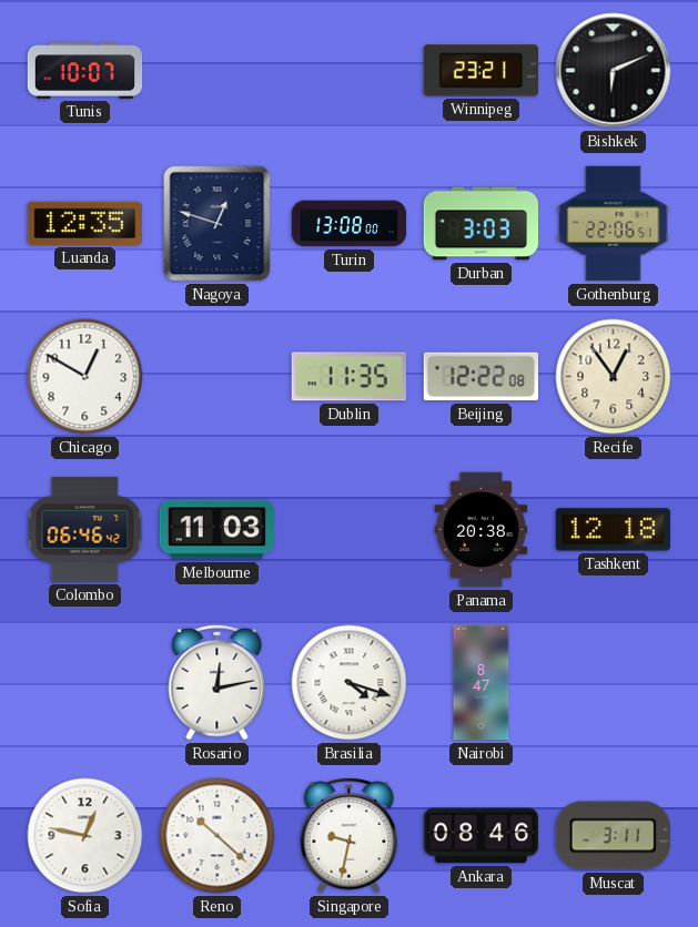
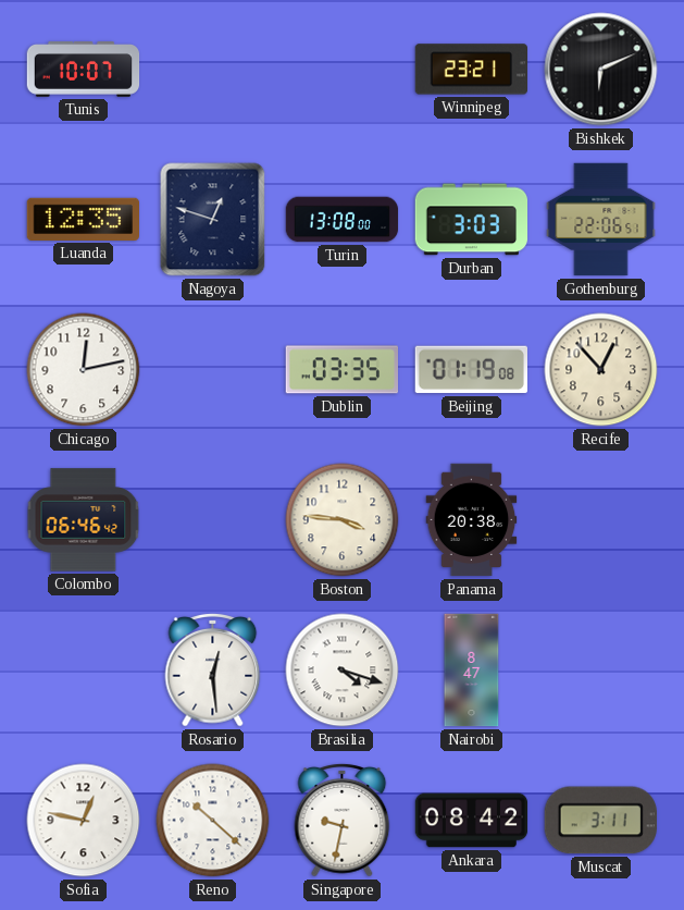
Chicago: 12:50 -> 12:13
Dublin: 11:35 -> 03:35
Beijing: 12:22 -> 01:19
Recife: 12:54 -> 12:53
Melbourne: 11:03 -> none
Boston: none -> 3:46
Tashkent: 12:18 -> none
Rosario: 12:13 -> 12:29
Ankara: 08:46 -> 08:42
